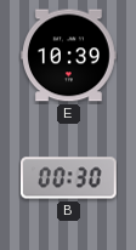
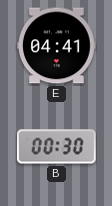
E: 10:39 -> 04:41
